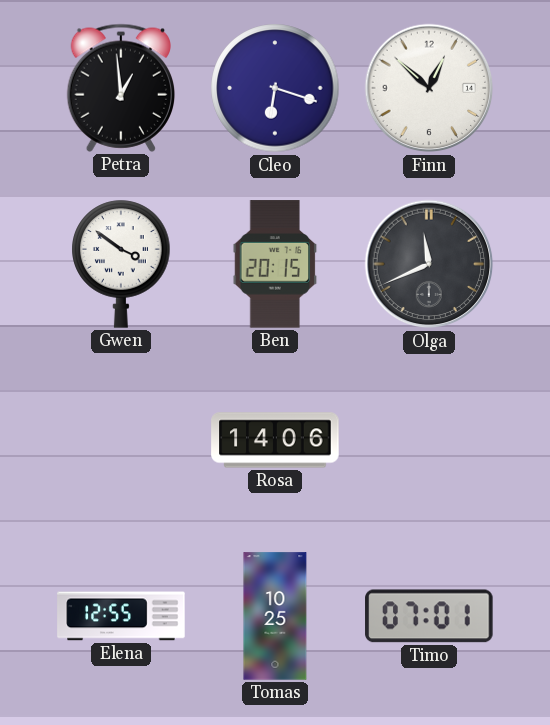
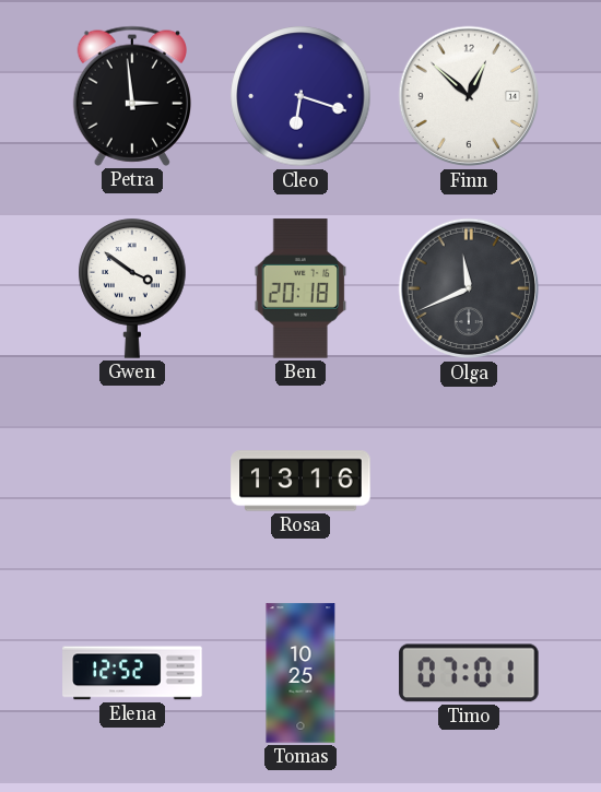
Petra: 12:59 -> 2:59
Ben: 20:15 -> 20:18
Rosa: 14:06 -> 13:16
Elena: 12:55 -> 12:52
